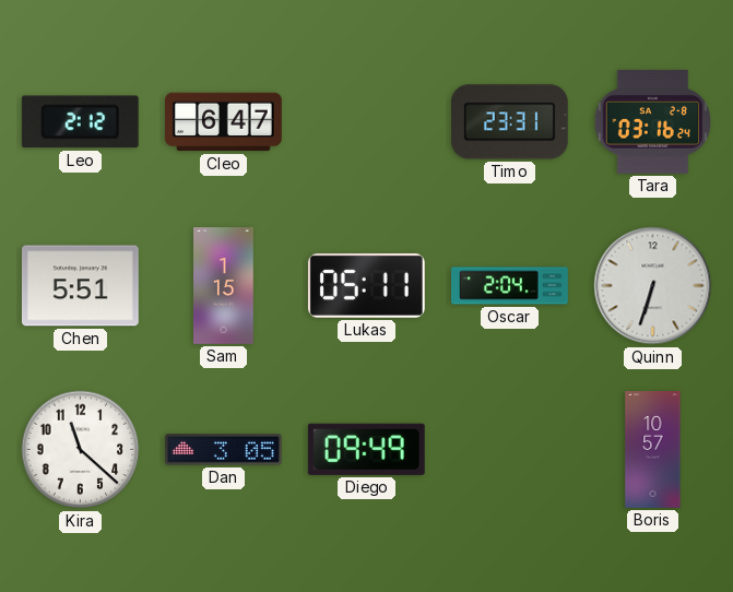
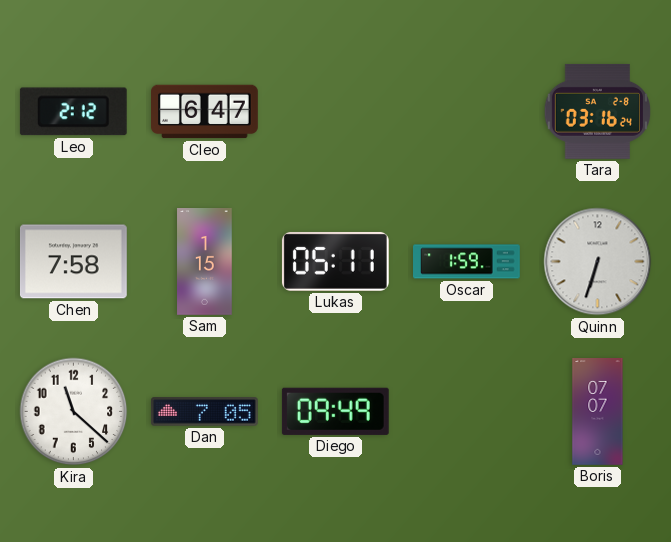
Timo: 23:31 -> none
Chen: 5:51 -> 7:58
Oscar: 2:04 -> 1:59
Dan: 3:05 -> 7:05
Boris: 10:57 -> 07:07
